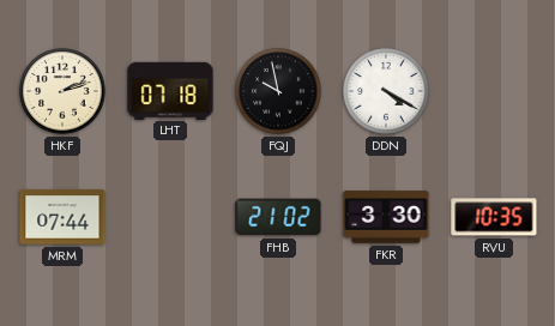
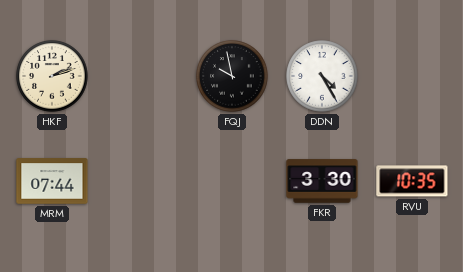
LHT: 07:18 -> none
DDN: 4:20 -> 4:25
FHB: 21:02 -> none
